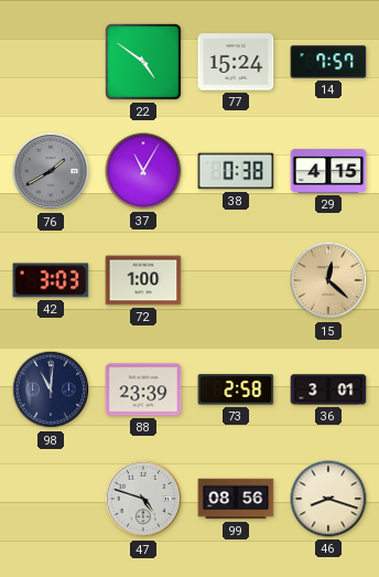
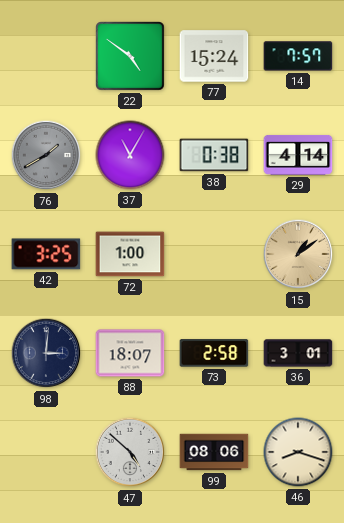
29: 4:15 -> 4:14
42: 3:03 -> 3:25
15: 12:22 -> 1:09
98: 11:01 -> 3:01
88: 23:39 -> 18:07
47: 4:48 -> 4:52
99: 08:56 -> 08:06
